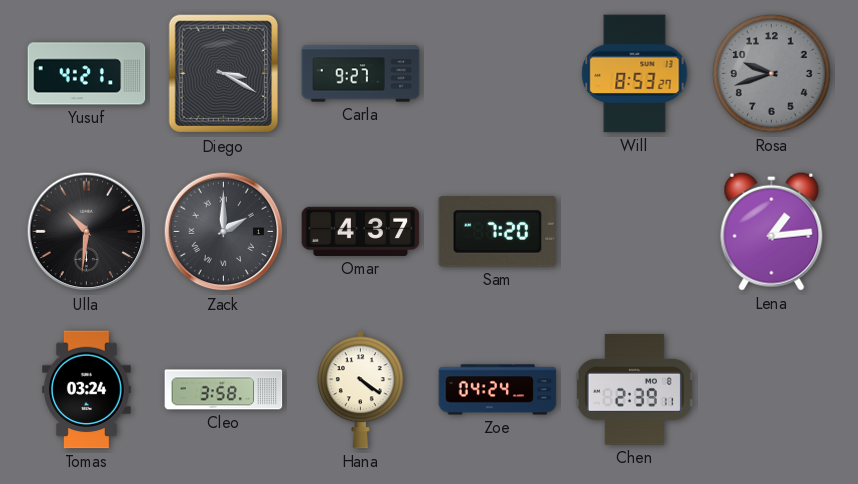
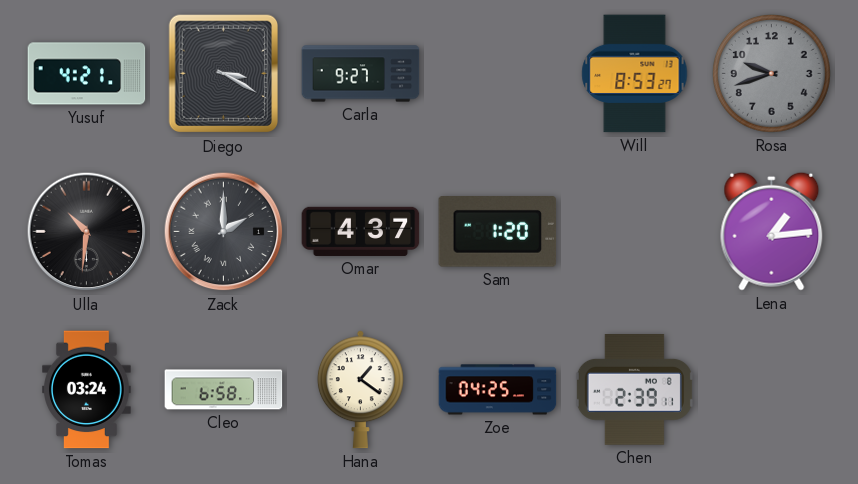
Sam: 7:20 -> 1:20
Cleo: 3:58 -> 6:58
Hana: 4:21 -> 1:21
Zoe: 04:24 -> 04:25
